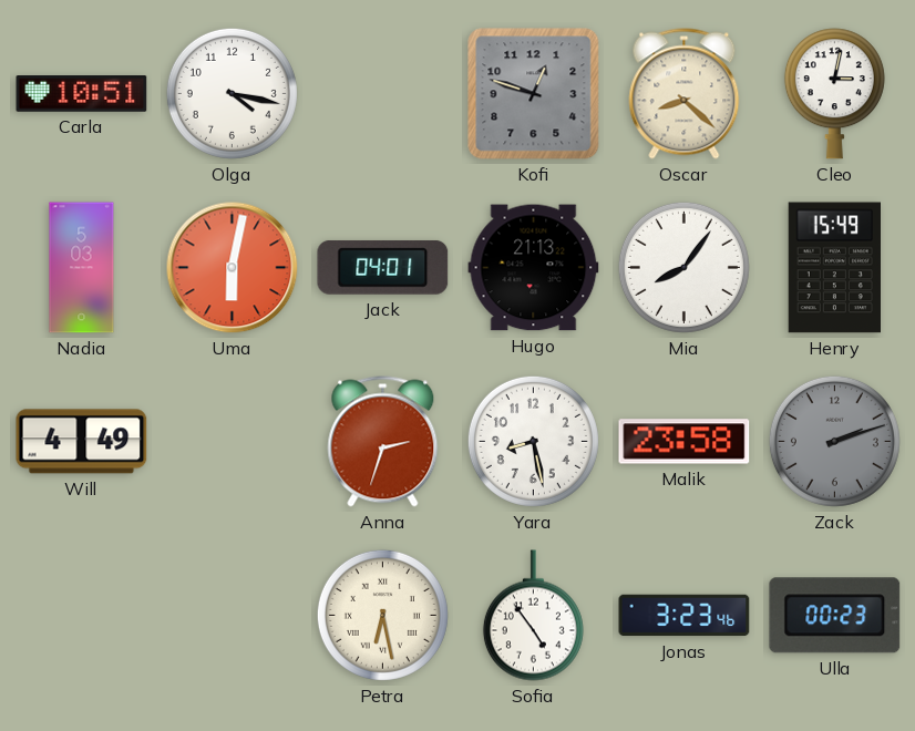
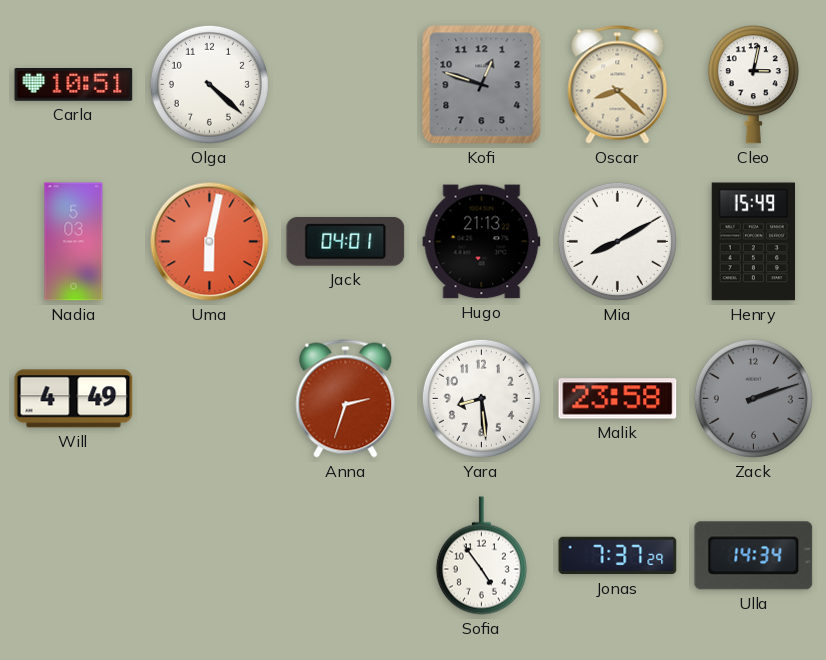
Olga: 4:17 -> 4:22
Mia: 8:06 -> 8:10
Yara: 8:28 -> 8:29
Petra: 6:28 -> none
Jonas: 3:23 -> 7:37
Ulla: 00:23 -> 14:34
